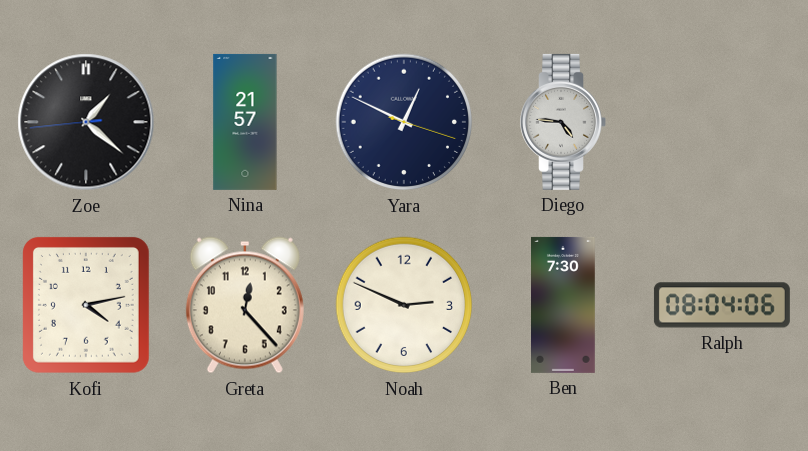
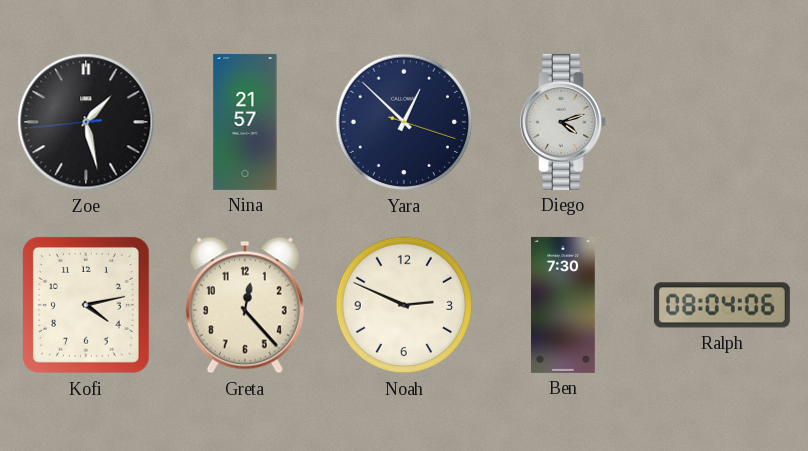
Zoe: 1:21 -> 1:27
Yara: 12:49 -> 12:52
Diego: 4:46 -> 4:12
